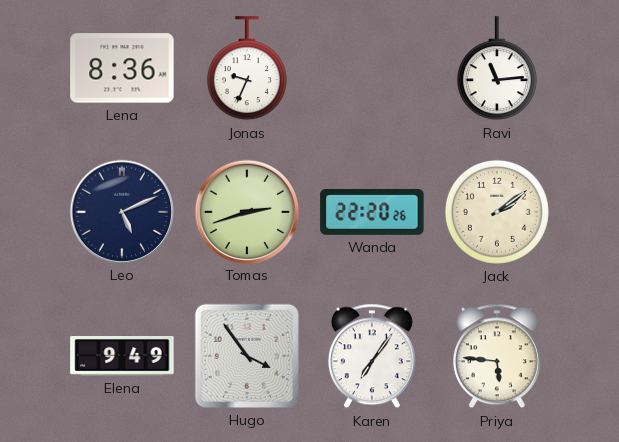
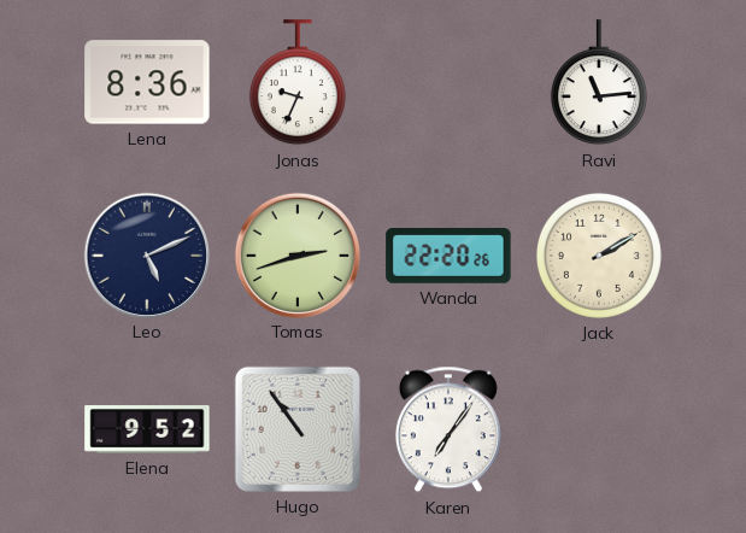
Jack: 2:09 -> 2:10
Elena: 9:49 -> 9:52
Hugo: 3:54 -> 10:54
Priya: 5:46 -> none
